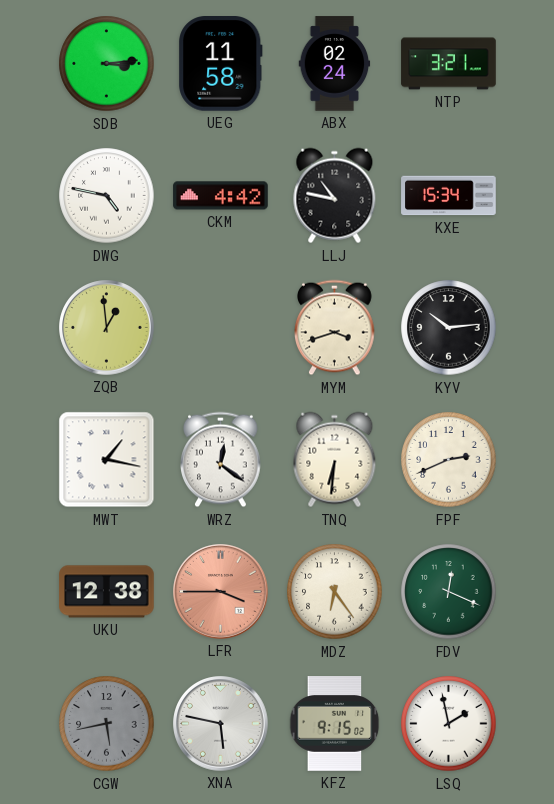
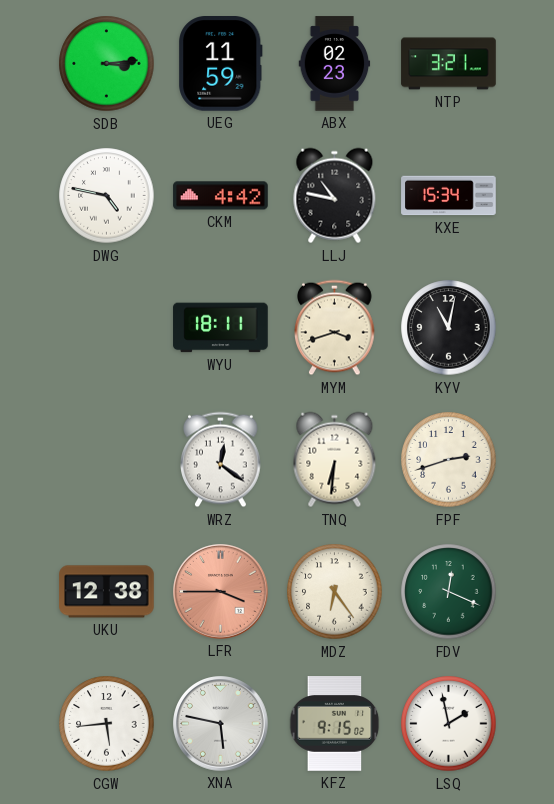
UEG: 11:58 -> 11:59
ABX: 02:24 -> 02:23
ZQB: 12:59 -> none
WYU: none -> 18:11
KYV: 10:14 -> 11:02
MWT: 1:17 -> none
FPF: 2:41 -> 2:42
CGW: 5:43 -> 5:44
CGW dial: grey -> white
